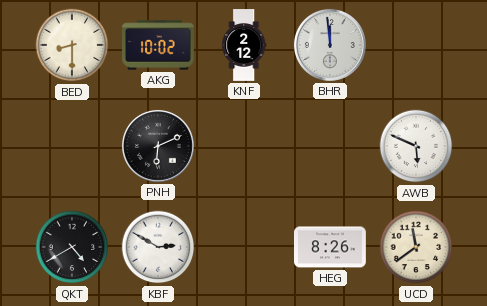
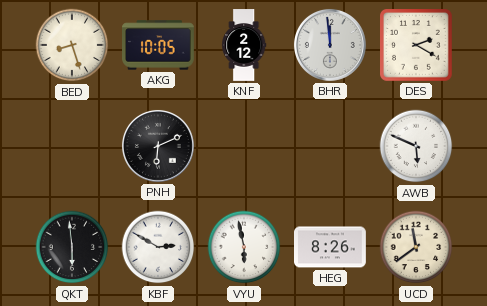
BED: 8:30 -> 8:27
AKG: 10:02 -> 10:05
DES: none -> 2:20
QKT: 4:40 -> 5:59
VYU: none -> 5:58
